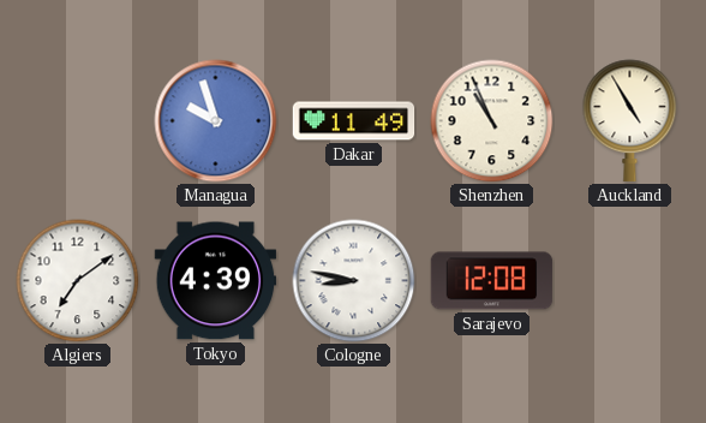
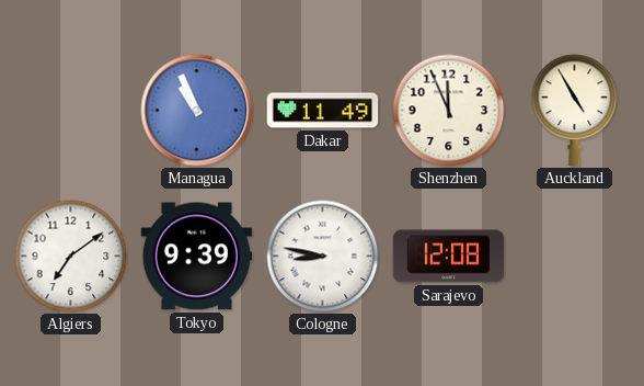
Managua: 9:57 -> 10:56
Shenzhen: 10:56 -> 11:56
Tokyo: 4:39 -> 9:39
